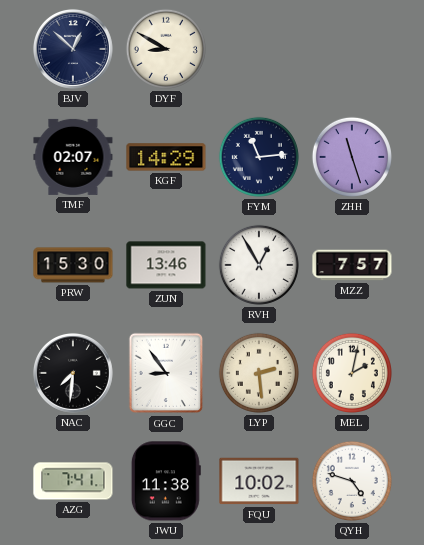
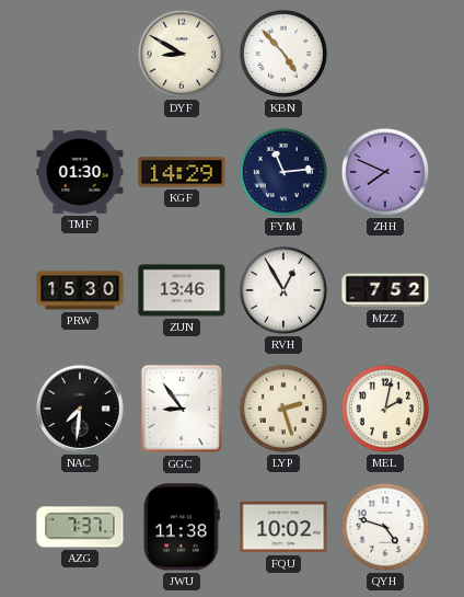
BJV: 12:52 -> none
KBN: none -> 4:53
TMF: 02:07 -> 01:30
ZHH: 11:27 -> 7:49
MZZ: 7:57 -> 7:52
LYP: 2:29 -> 2:27
AZG: 7:41 -> 7:37
